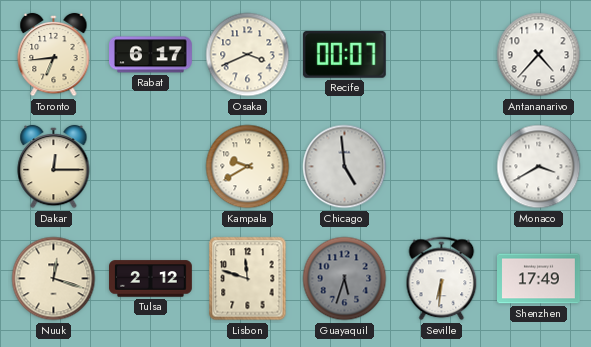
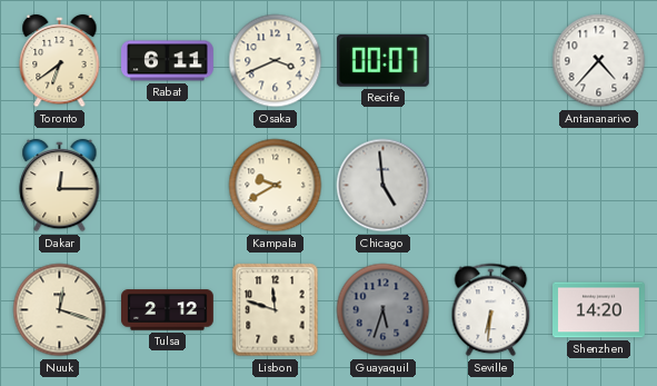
Toronto: 6:44 -> 6:39
Rabat: 6:17 -> 6:11
Monaco: 3:40 -> none
Shenzhen: 17:49 -> 14:20
